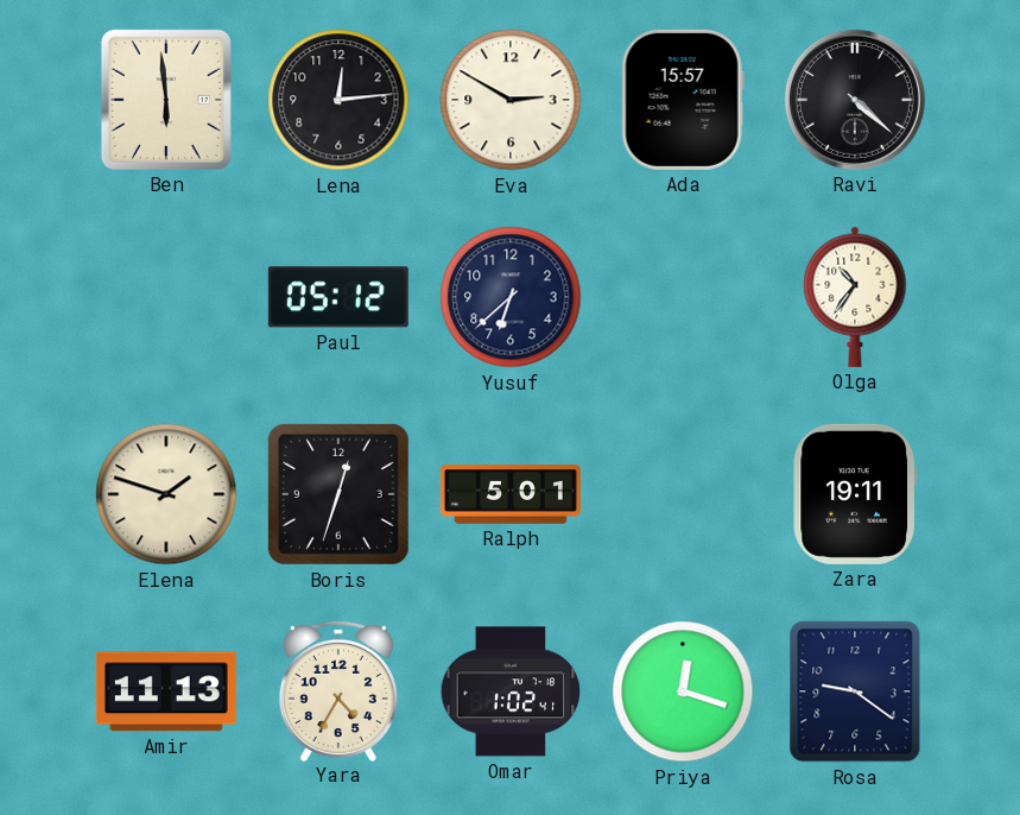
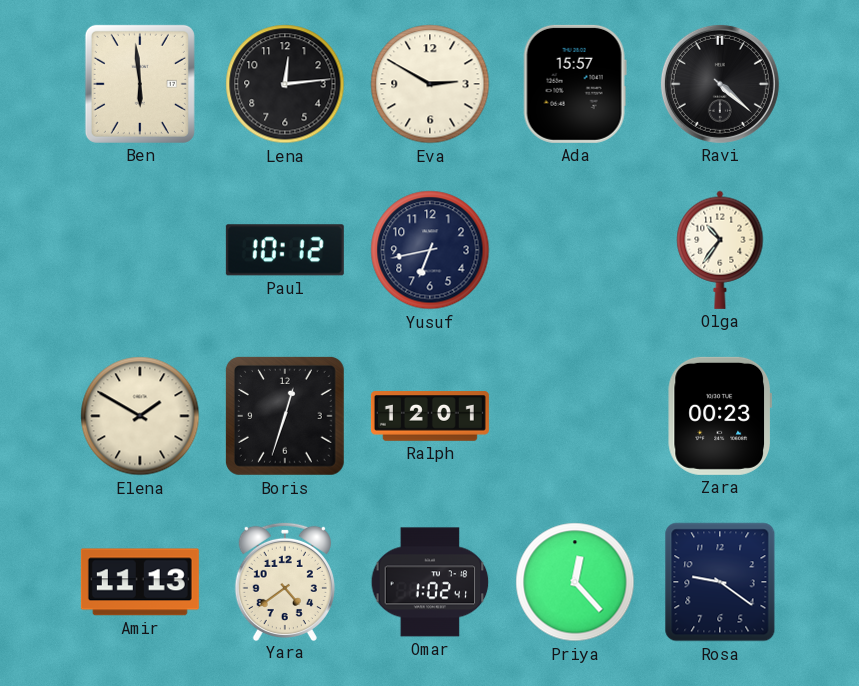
Paul: 05:12 -> 10:12
Yusuf: 6:38 -> 6:43
Elena: 1:48 -> 1:50
Ralph: 5:01 -> 12:01
Zara: 19:11 -> 00:23
Yara: 4:35 -> 4:39
Priya: 12:18 -> 12:23
